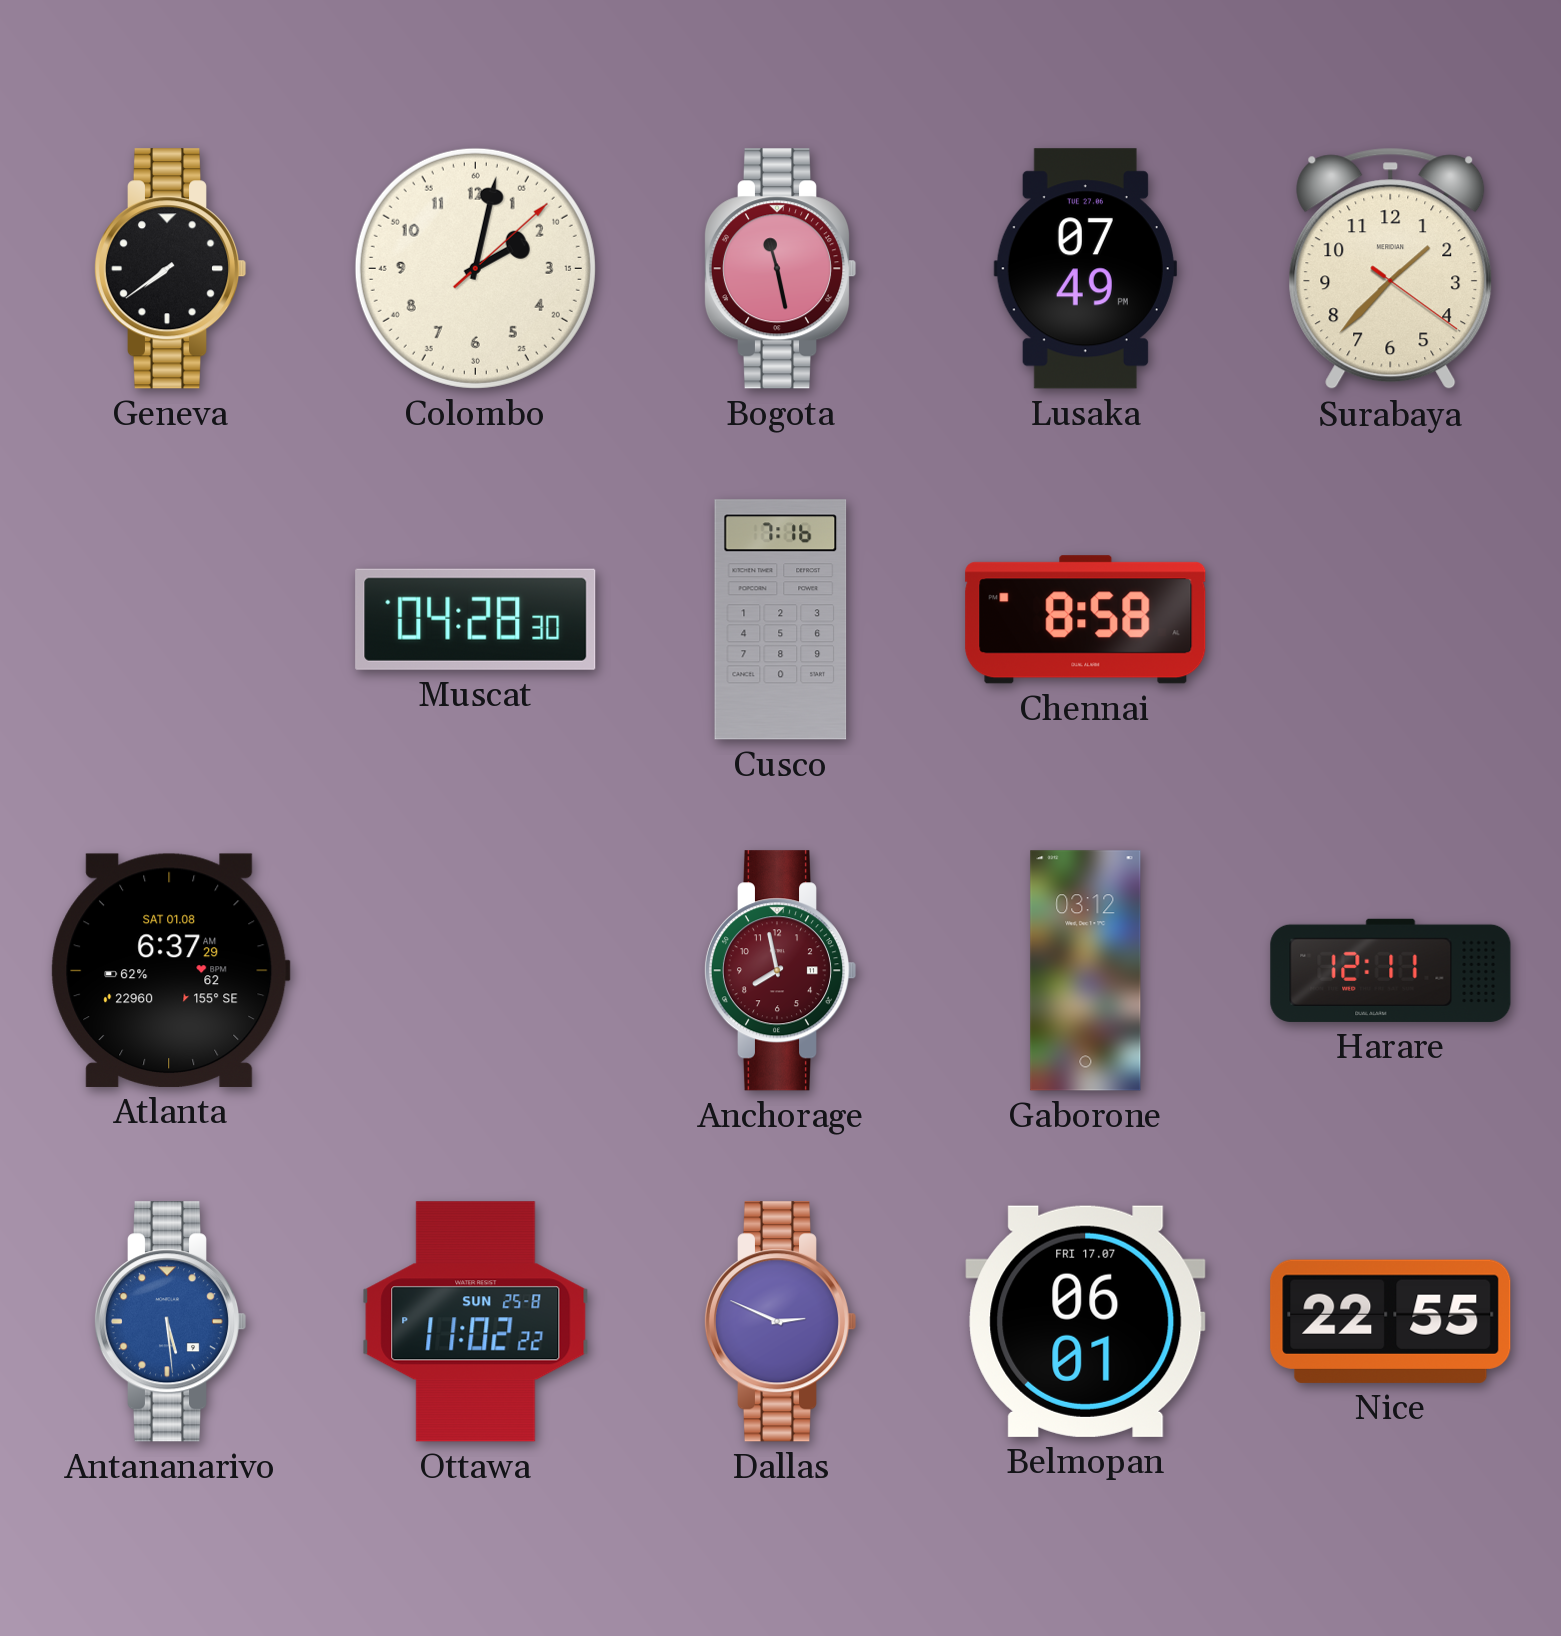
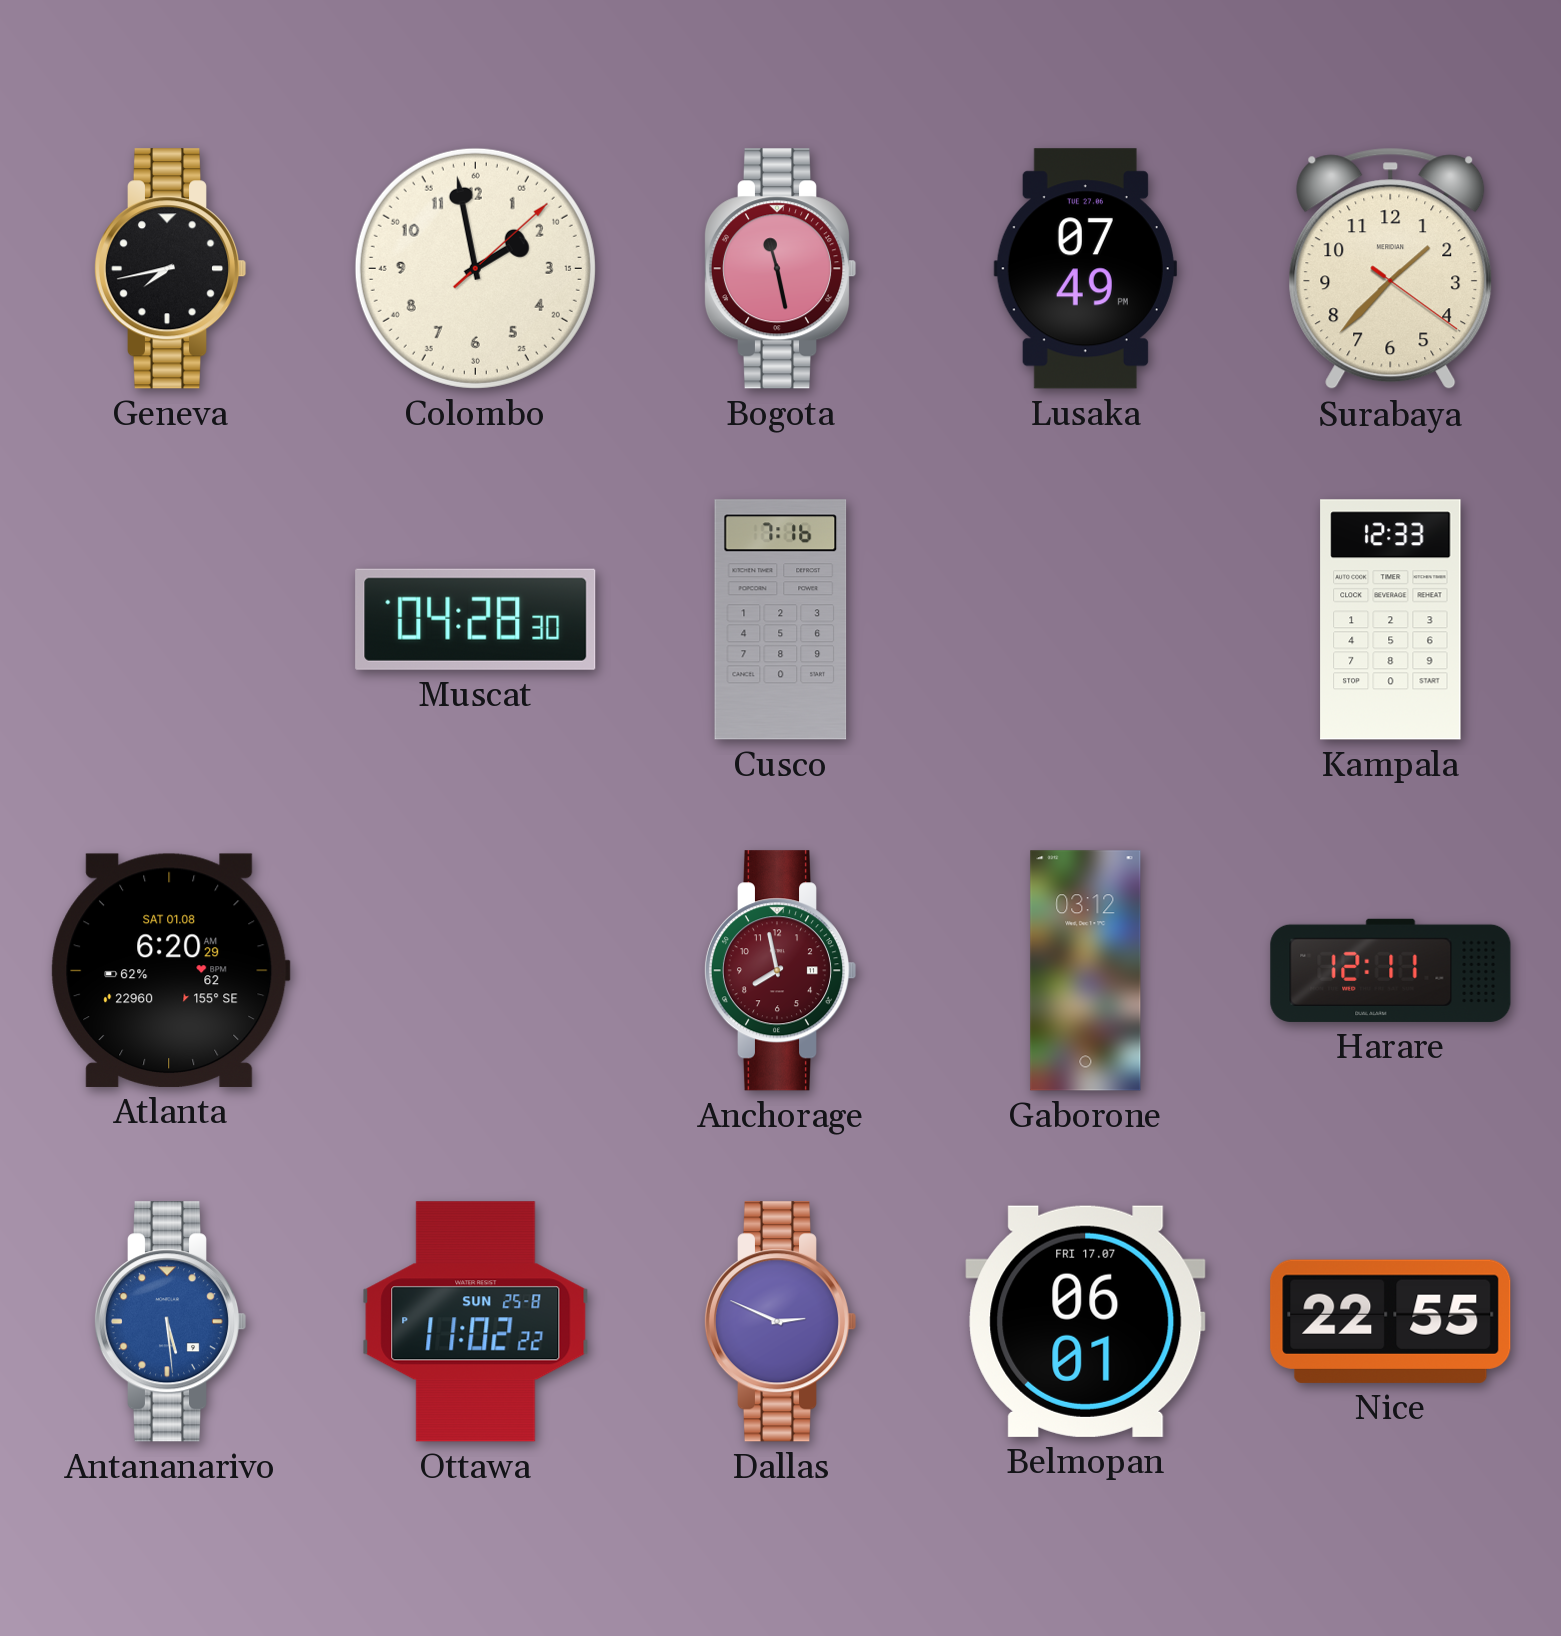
Geneva: 7:39 -> 7:43
Colombo: 2:02 -> 1:58
Chennai: 8:58 -> none
Kampala: none -> 12:33
Atlanta: 6:37 -> 6:20
